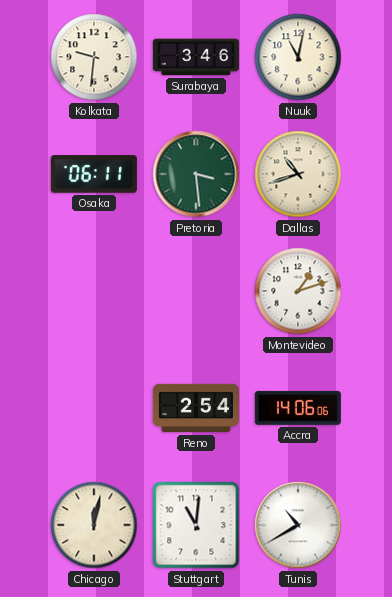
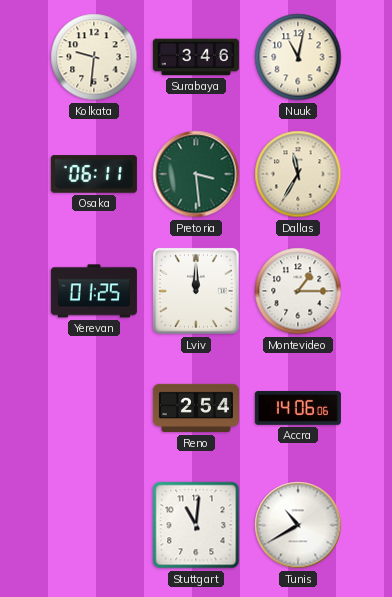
Dallas: 10:42 -> 11:35
Yerevan: none -> 01:25
Lviv: none -> 12:00
Montevideo: 1:12 -> 1:15
Chicago: 12:02 -> none
